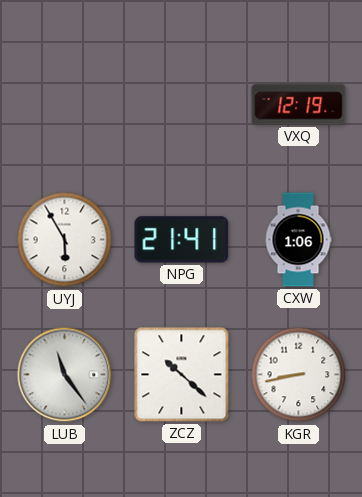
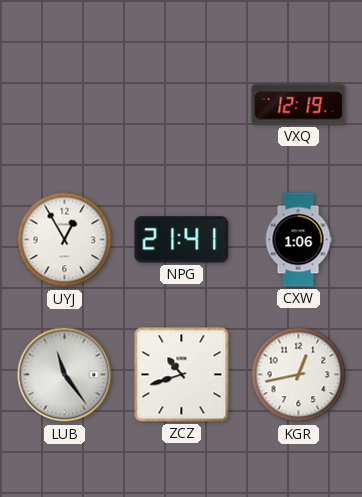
UYJ: 5:55 -> 12:55
ZCZ: 10:22 -> 10:42
KGR: 8:43 -> 12:43
